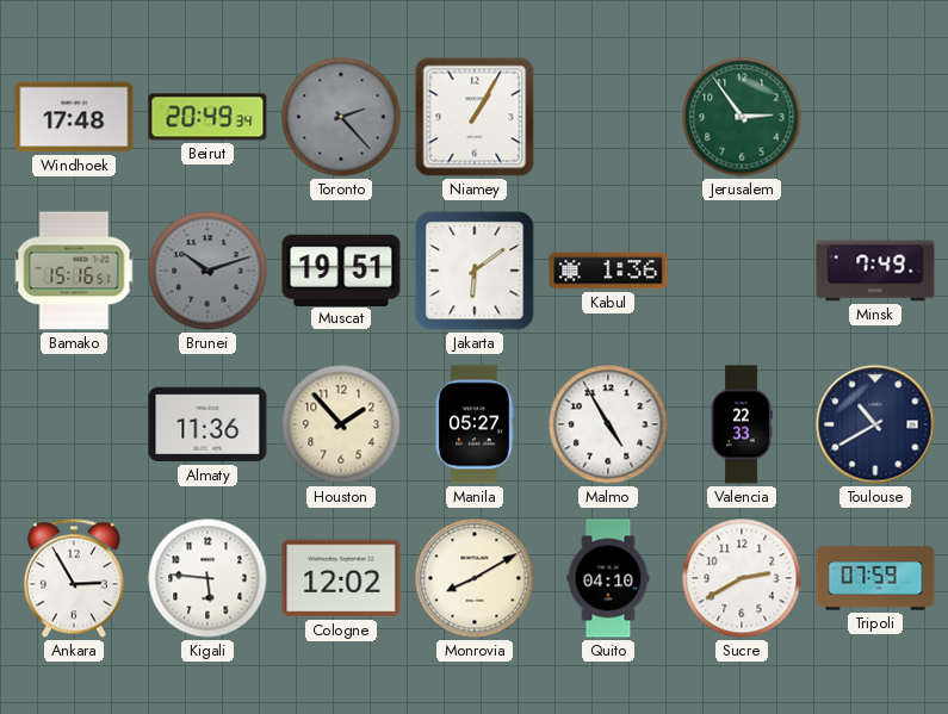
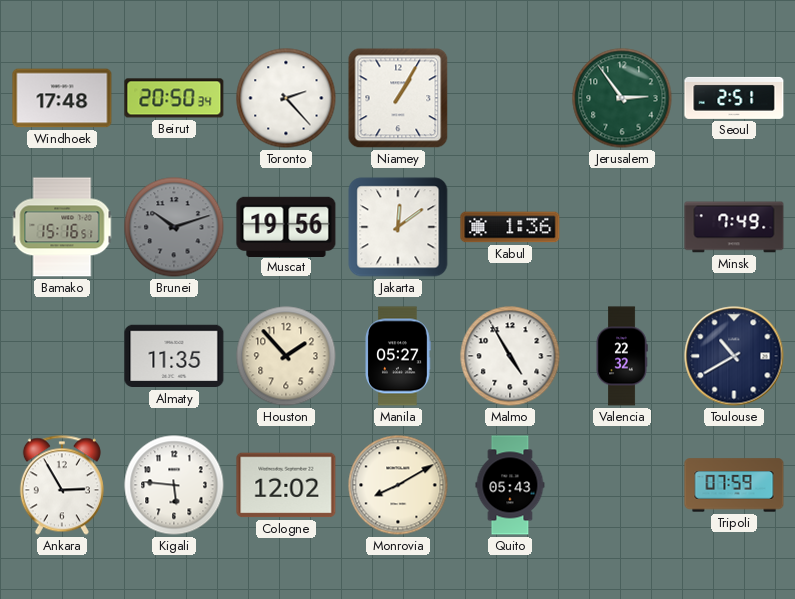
Beirut: 20:49 -> 20:50
Toronto dial: grey -> white
Seoul: none -> 2:51
Muscat: 19:51 -> 19:56
Jakarta: 6:09 -> 12:09
Almaty: 11:36 -> 11:35
Valencia: 22:33 -> 22:32
Quito: 04:10 -> 05:43
Sucre: 2:40 -> none
